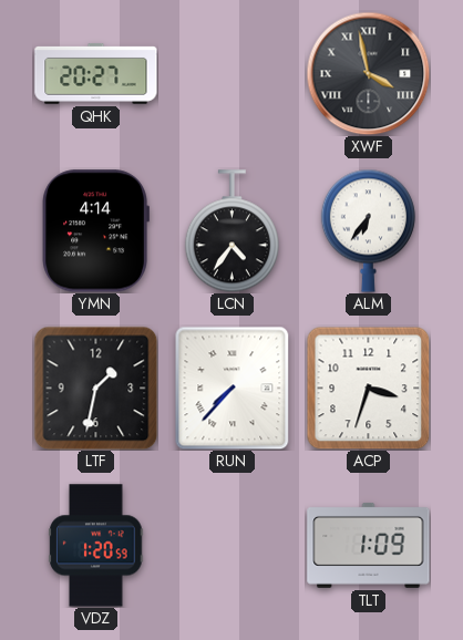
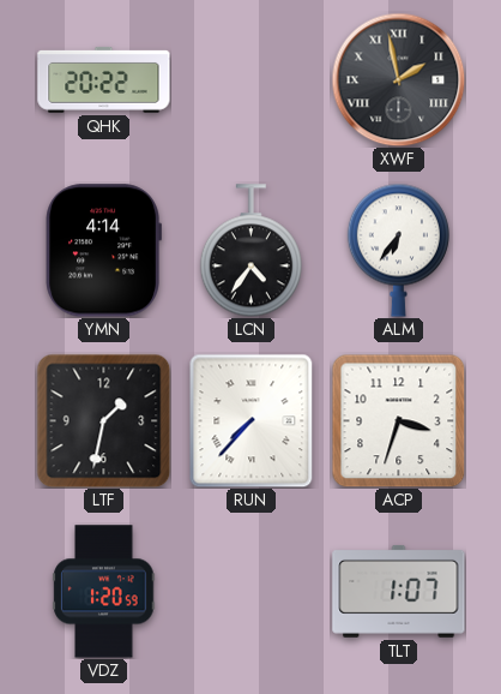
QHK: 20:27 -> 20:22
XWF: 3:58 -> 1:58
TLT: 1:09 -> 1:07
